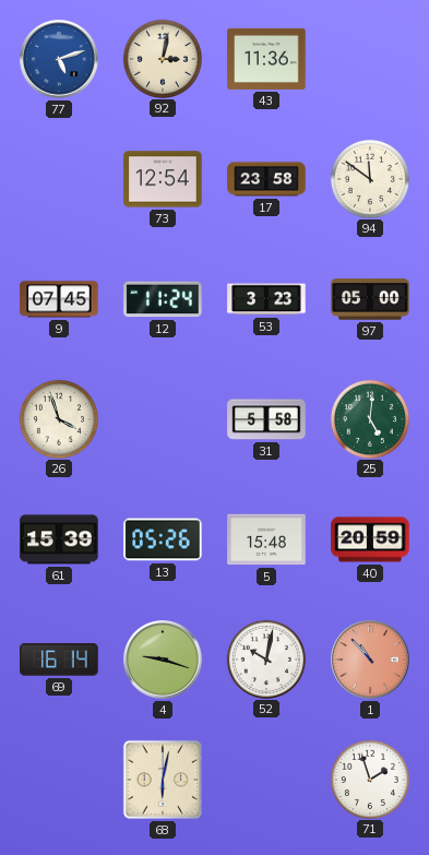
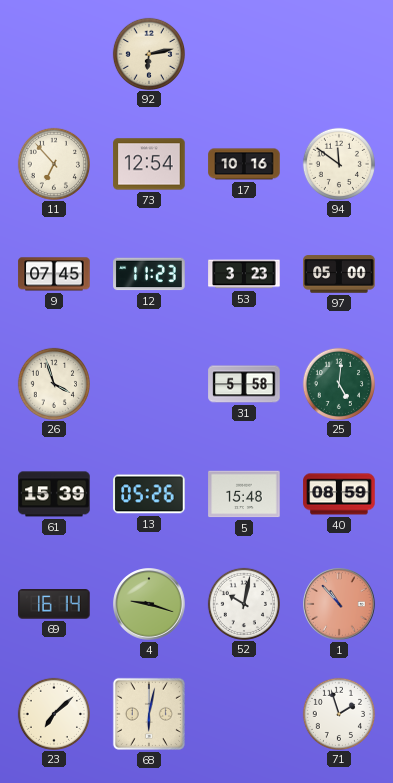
77: 5:12 -> none
92: 3:02 -> 6:13
43: 11:36 -> none
11: none -> 6:53
17: 23:58 -> 10:16
12: 11:24 -> 11:23
40: 20:59 -> 08:59
23: none -> 7:08
